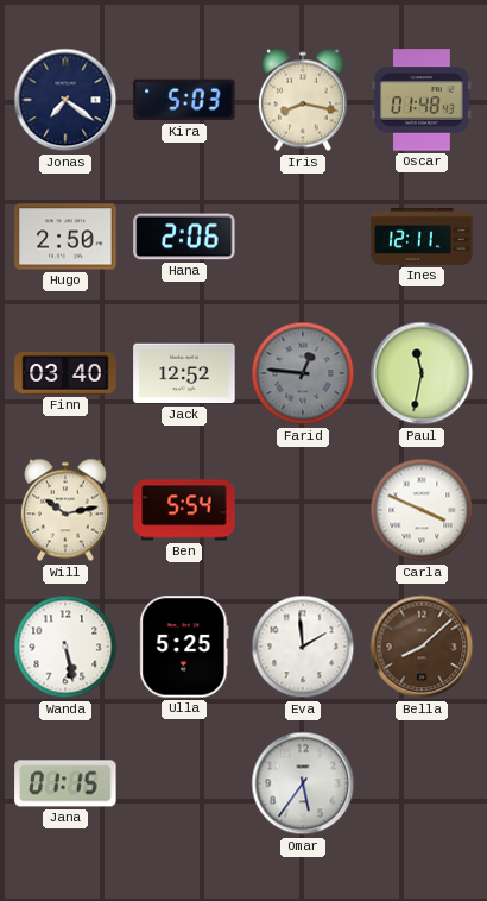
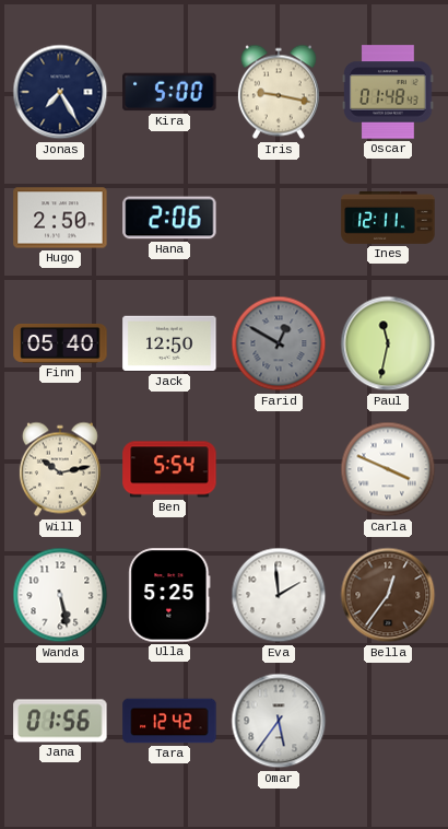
Jonas: 7:21 -> 7:25
Kira: 5:03 -> 5:00
Iris: 8:17 -> 9:17
Finn: 03:40 -> 05:40
Jack: 12:52 -> 12:50
Farid: 12:46 -> 12:50
Bella: 8:08 -> 12:36
Jana: 01:15 -> 01:56
Tara: none -> 12:42
